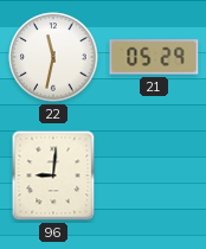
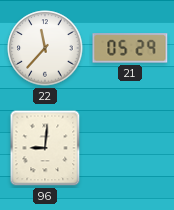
22: 11:32 -> 11:37
